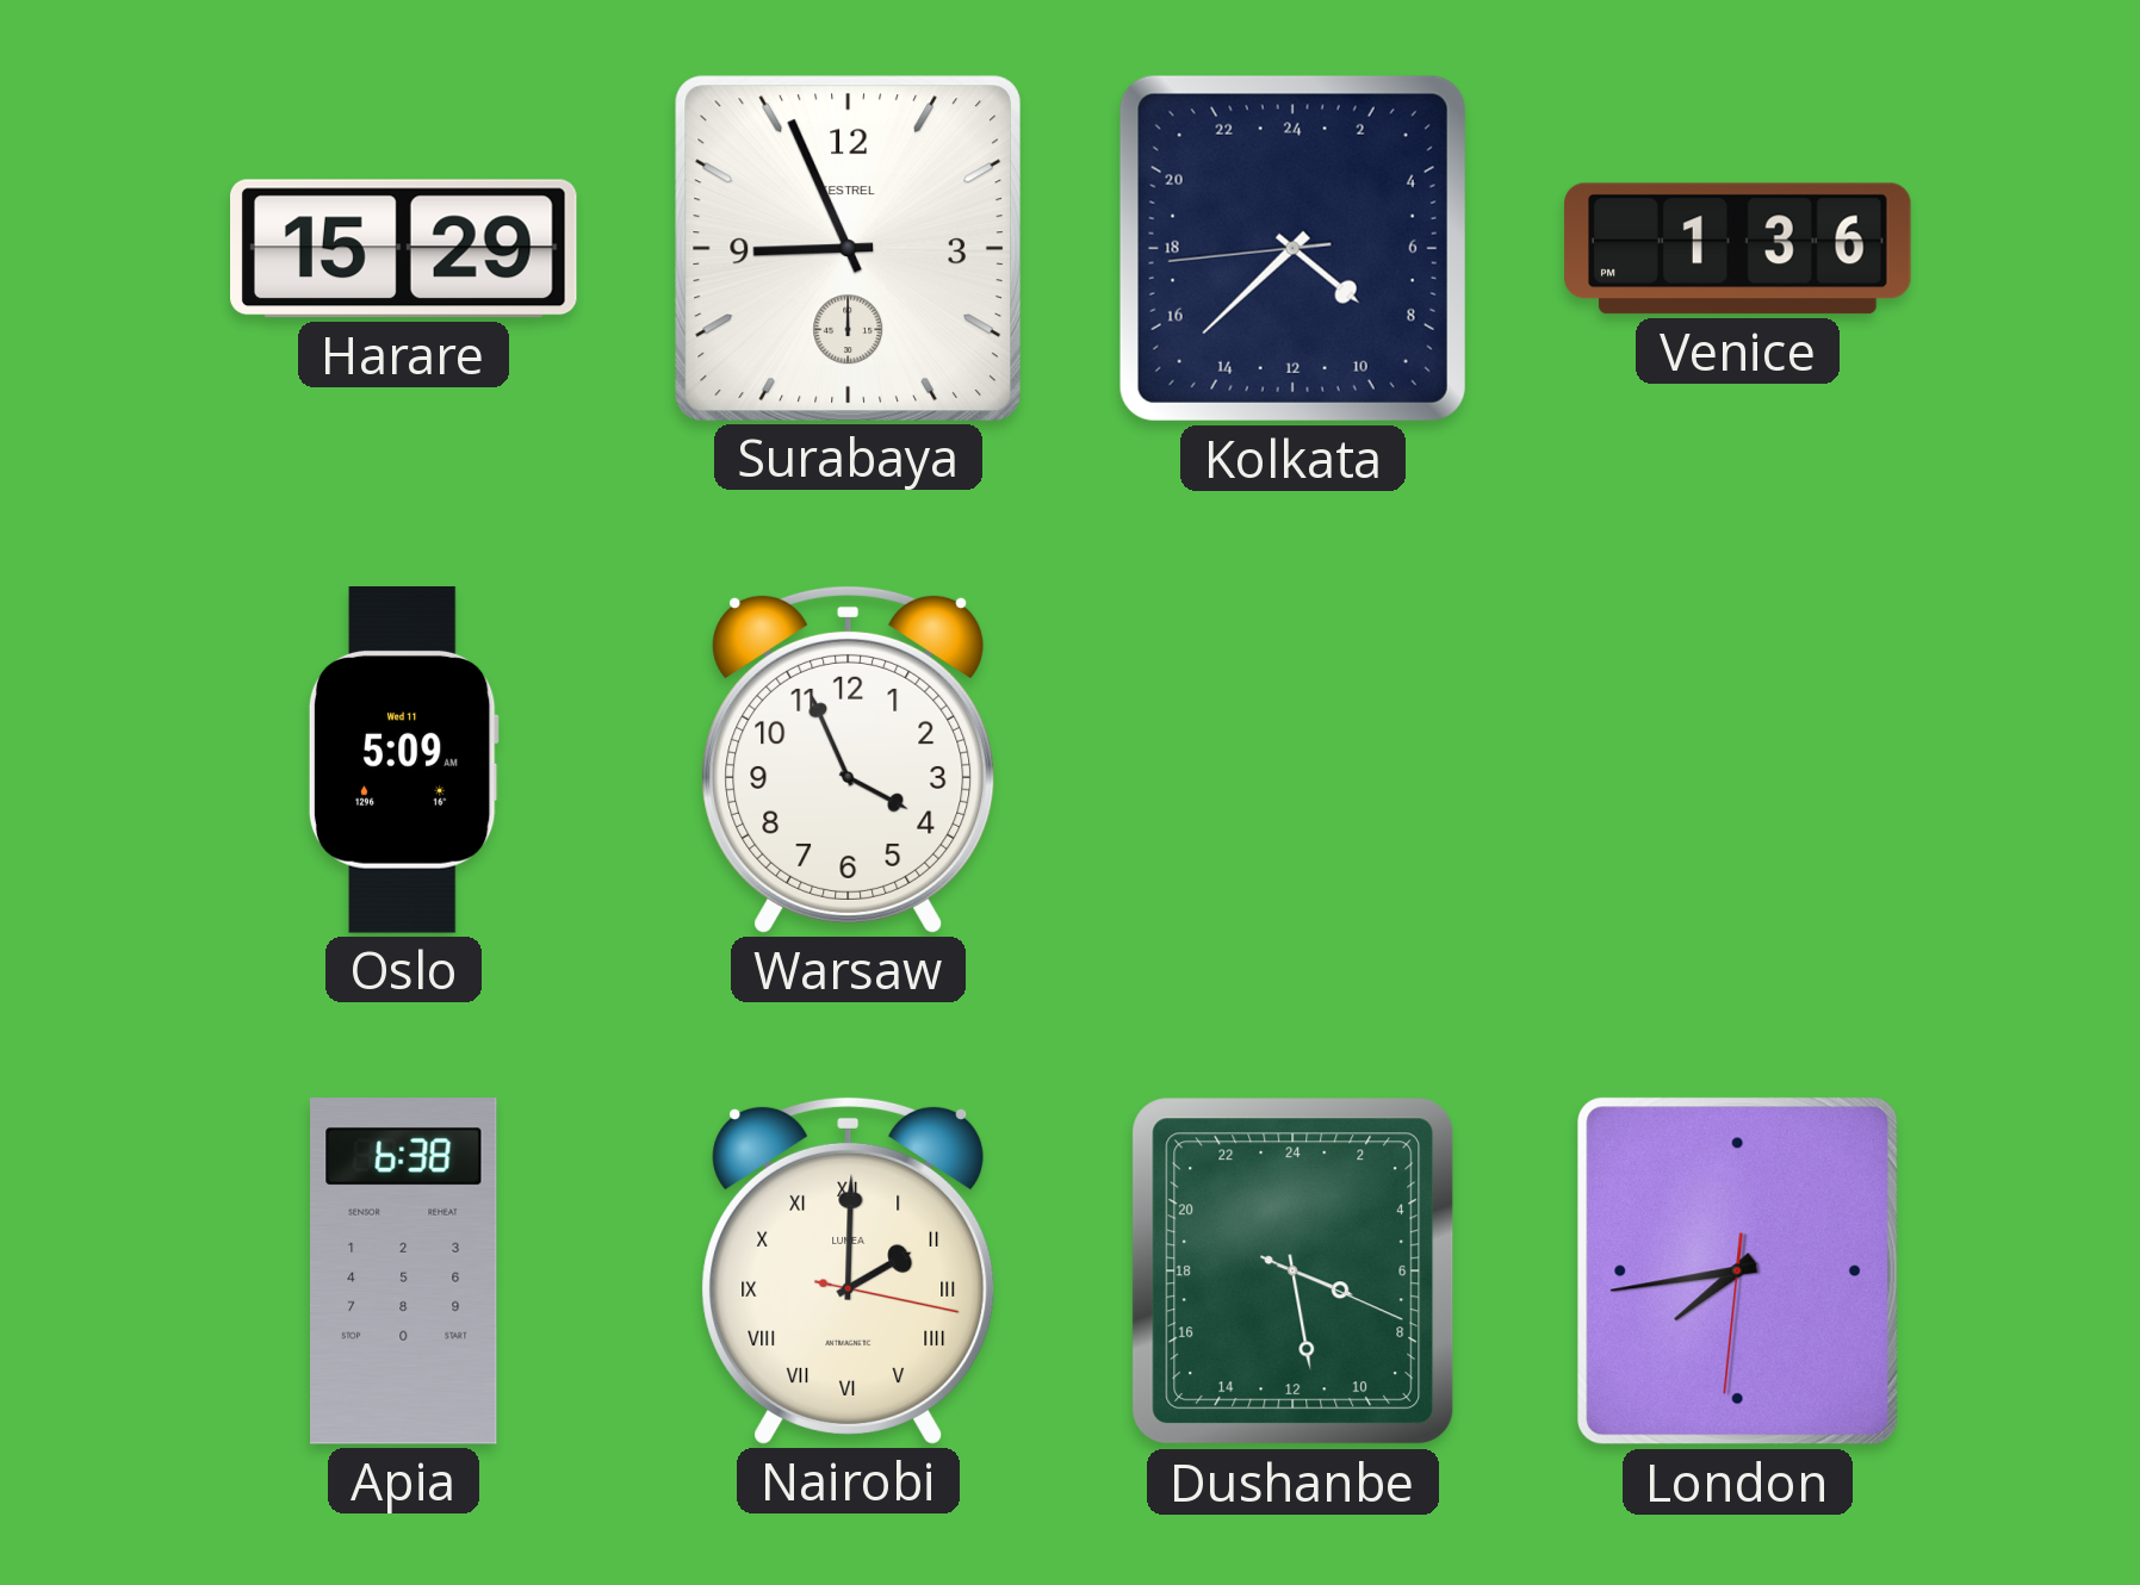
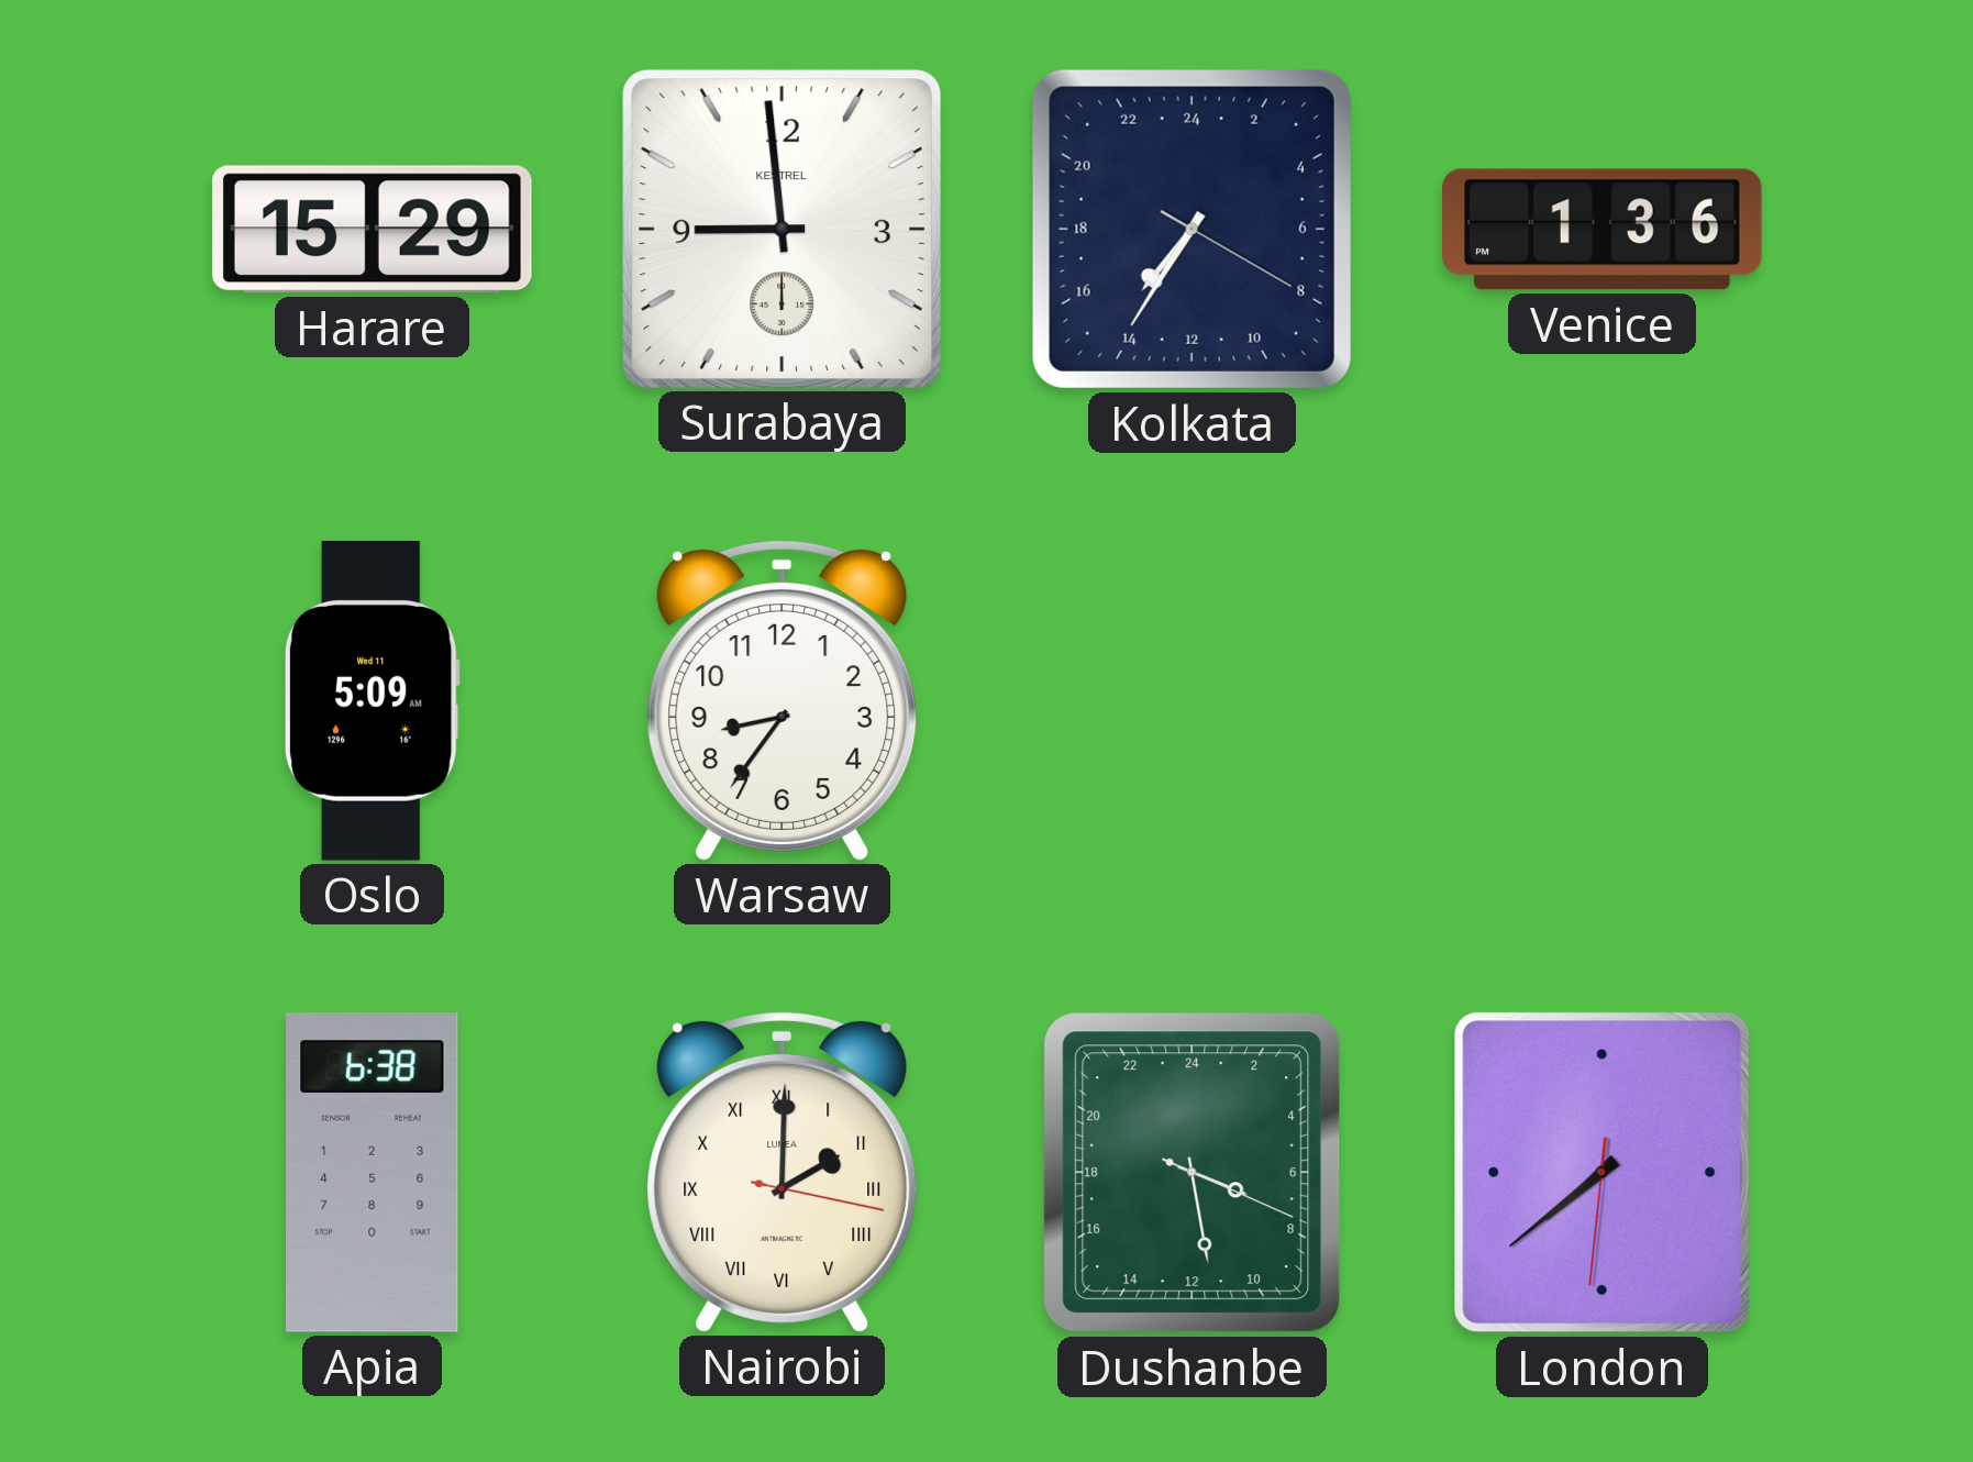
Surabaya: 8:56 -> 8:59
Kolkata: 8:37 -> 14:35
Warsaw: 3:56 -> 8:36
London: 7:43 -> 7:38
